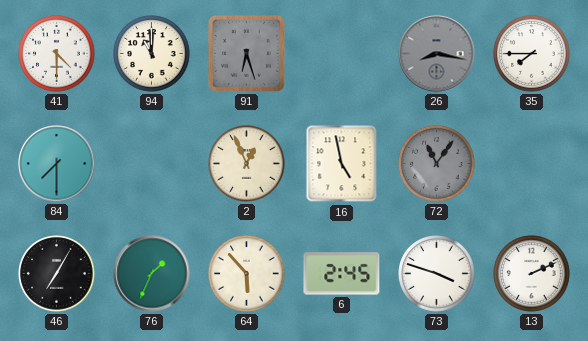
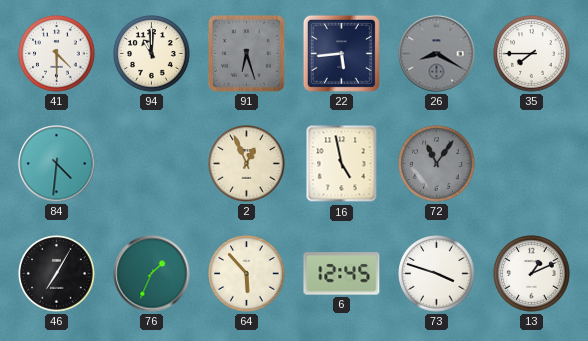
22: none -> 5:44
26: 8:17 -> 8:20
84: 7:30 -> 4:31
6: 2:45 -> 12:45
13: 2:11 -> 1:11
